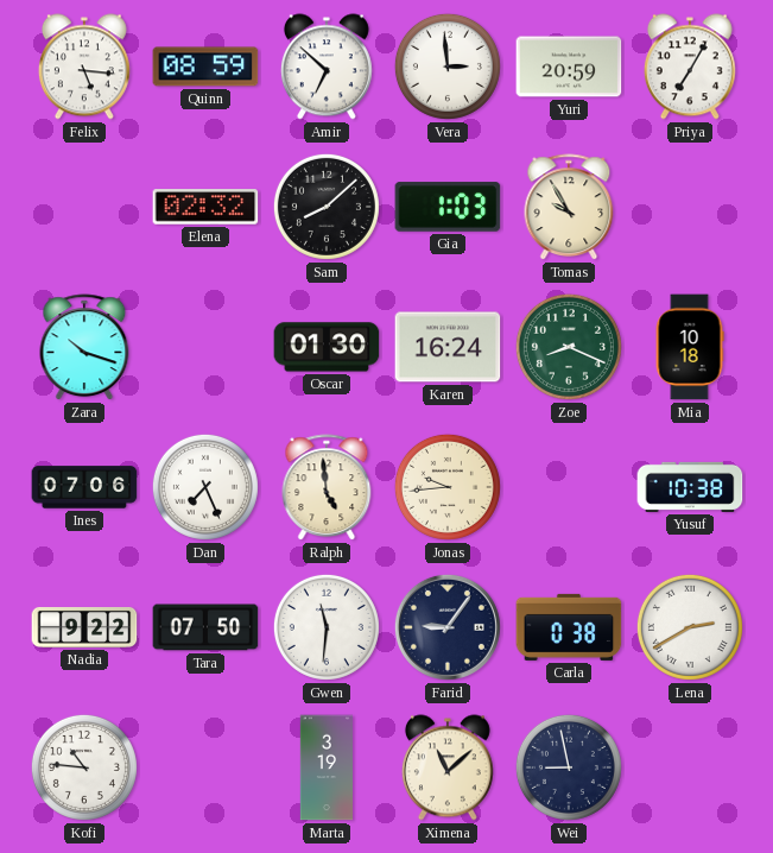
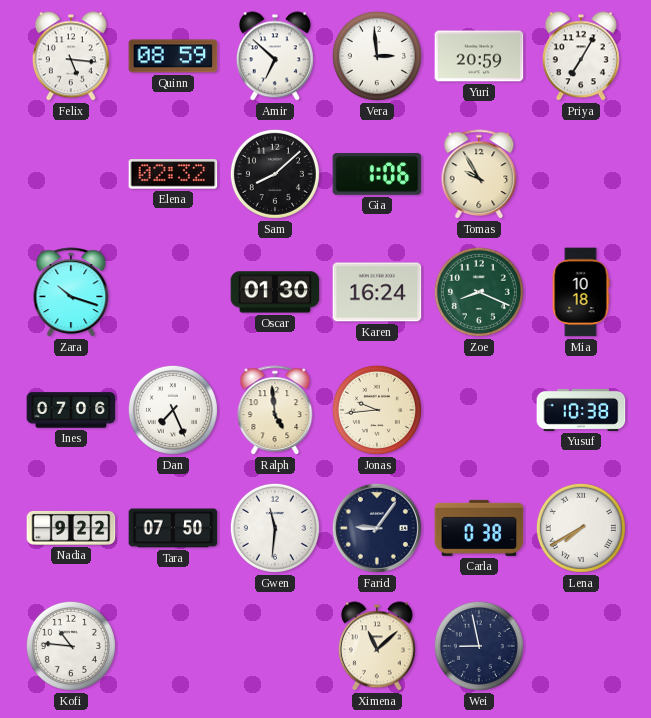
Gia: 1:03 -> 1:06
Lena: 2:40 -> 7:40
Marta: 3:19 -> none
